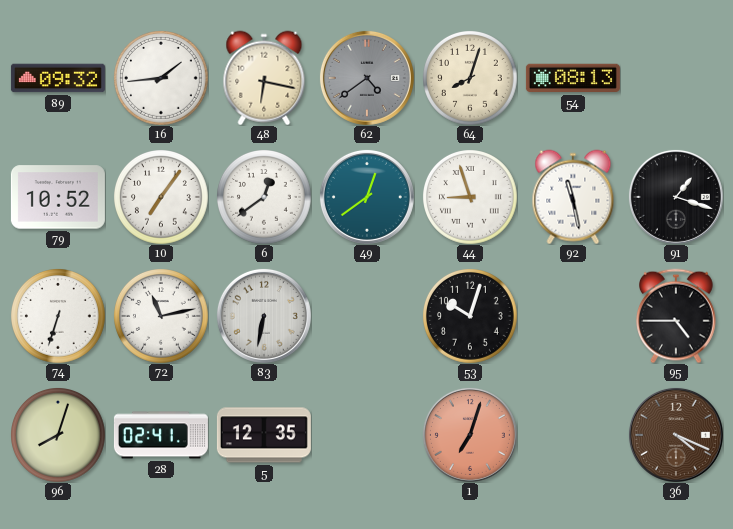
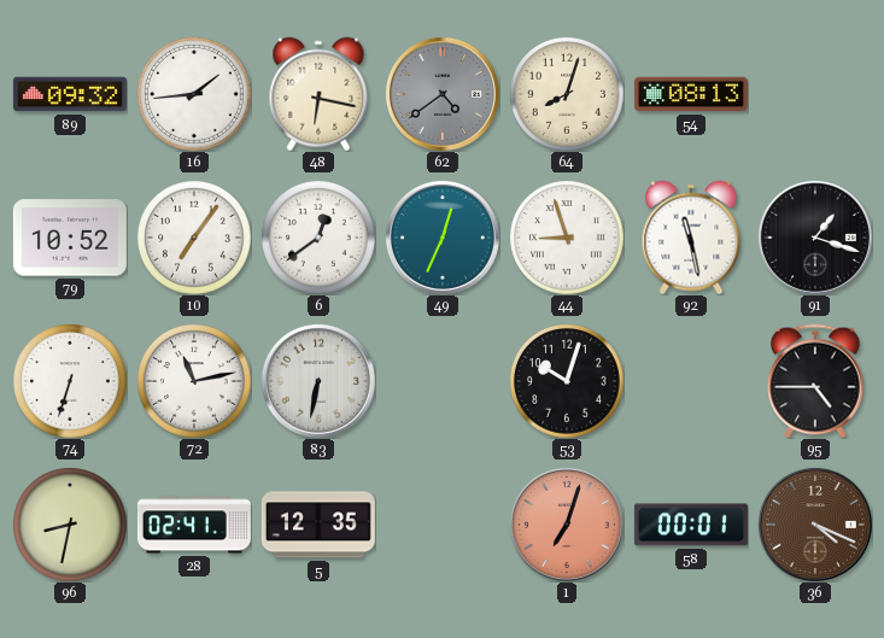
49: 12:39 -> 12:34
96: 8:03 -> 8:32
58: none -> 00:01
